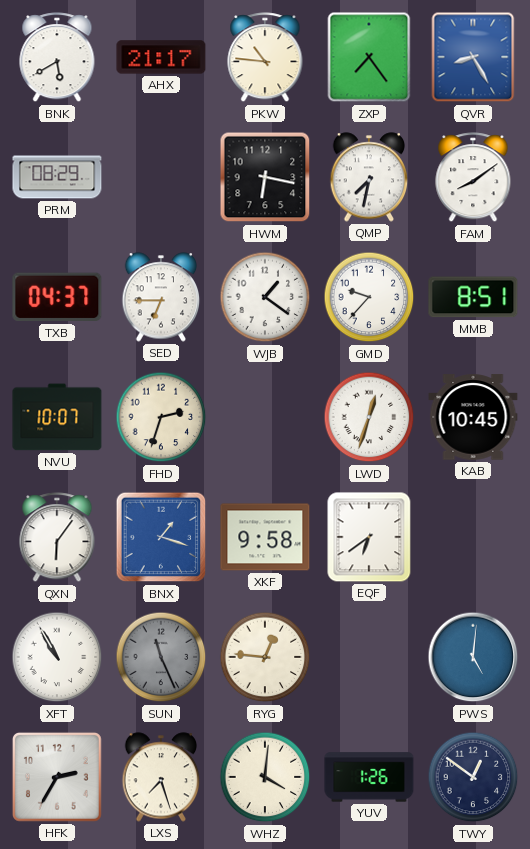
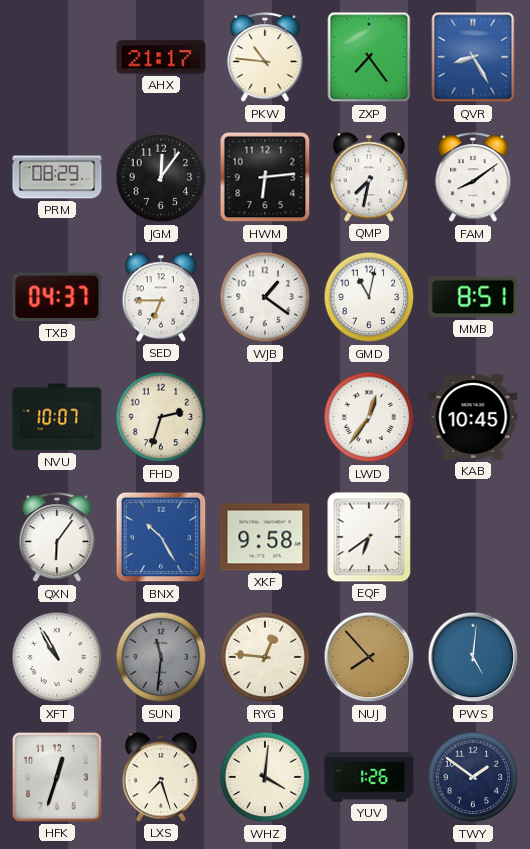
BNK: 5:40 -> none
JGM: none -> 12:06
HWM: 6:17 -> 6:14
GMD: 9:37 -> 11:02
LWD: 12:33 -> 12:36
BNX: 1:18 -> 10:25
SUN: 11:26 -> 11:31
NUJ: none -> 7:53
HFK: 2:35 -> 12:33
TWY: 12:51 -> 1:51
